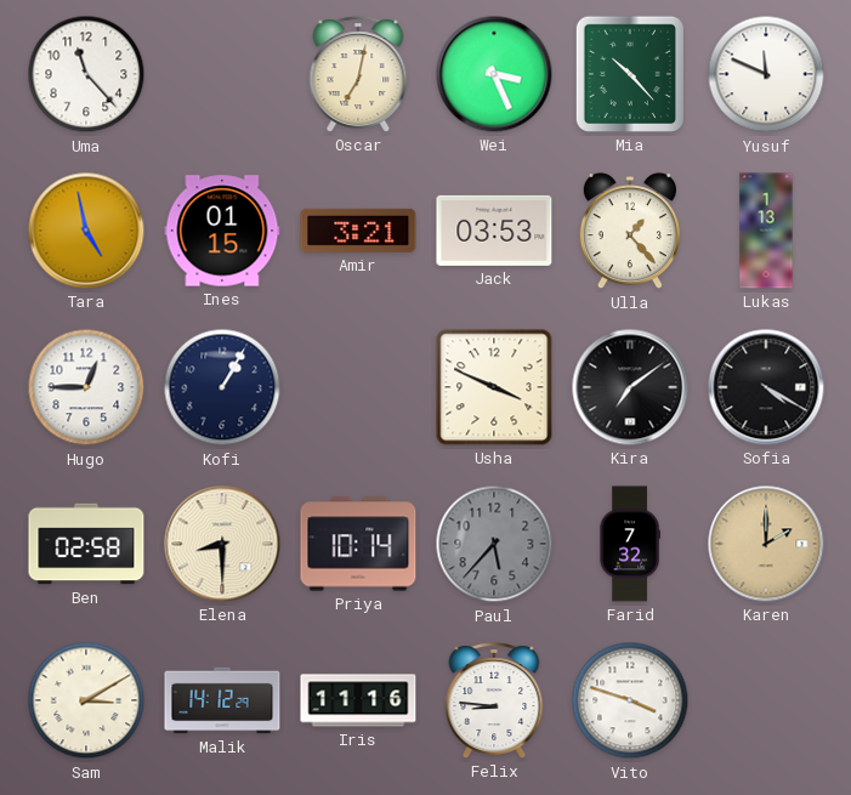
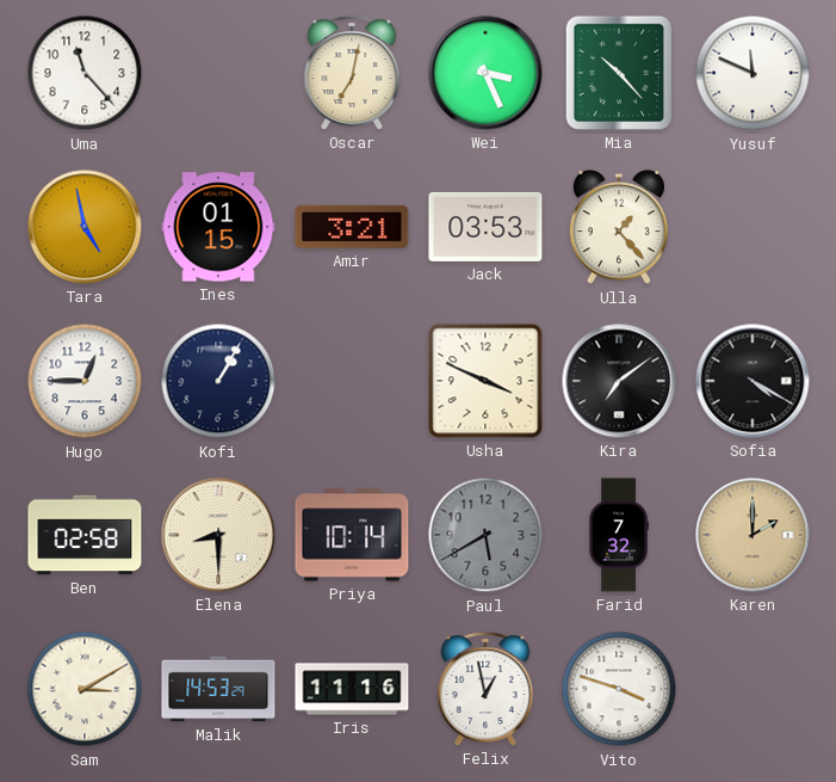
Lukas: 1:13 -> none
Paul: 5:37 -> 5:40
Malik: 14:12 -> 14:53
Felix: 8:46 -> 12:58
